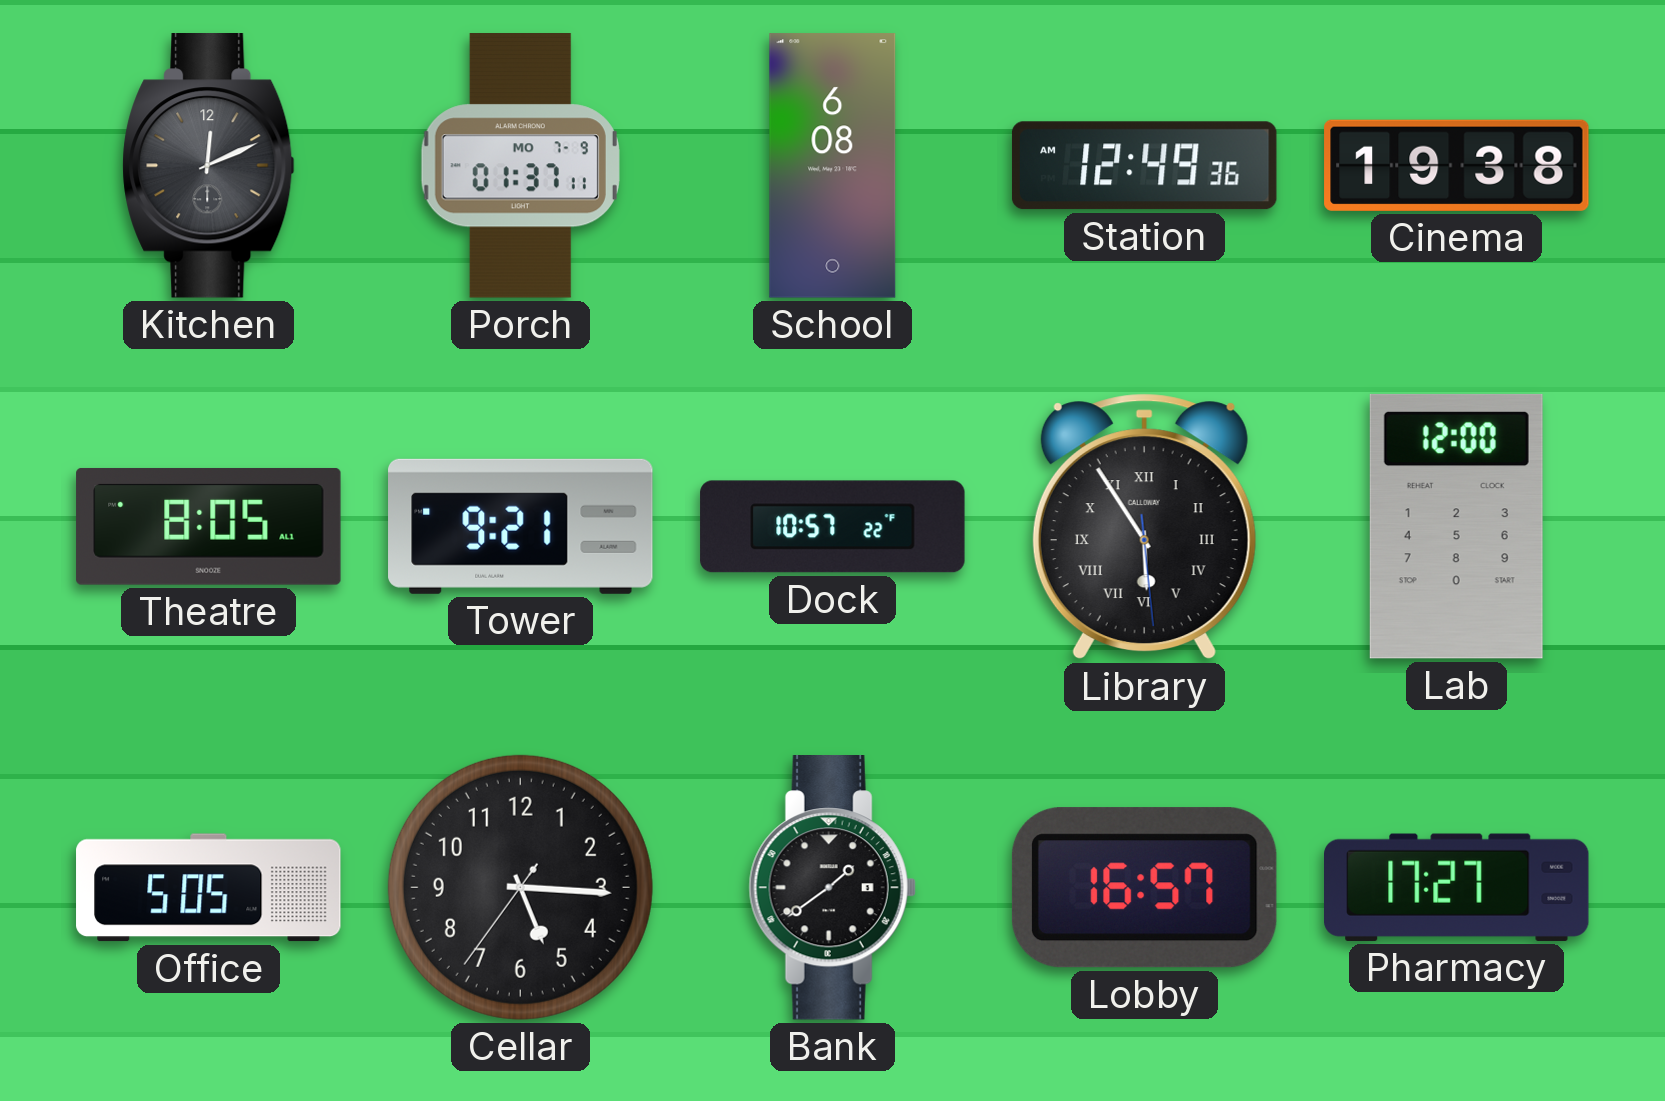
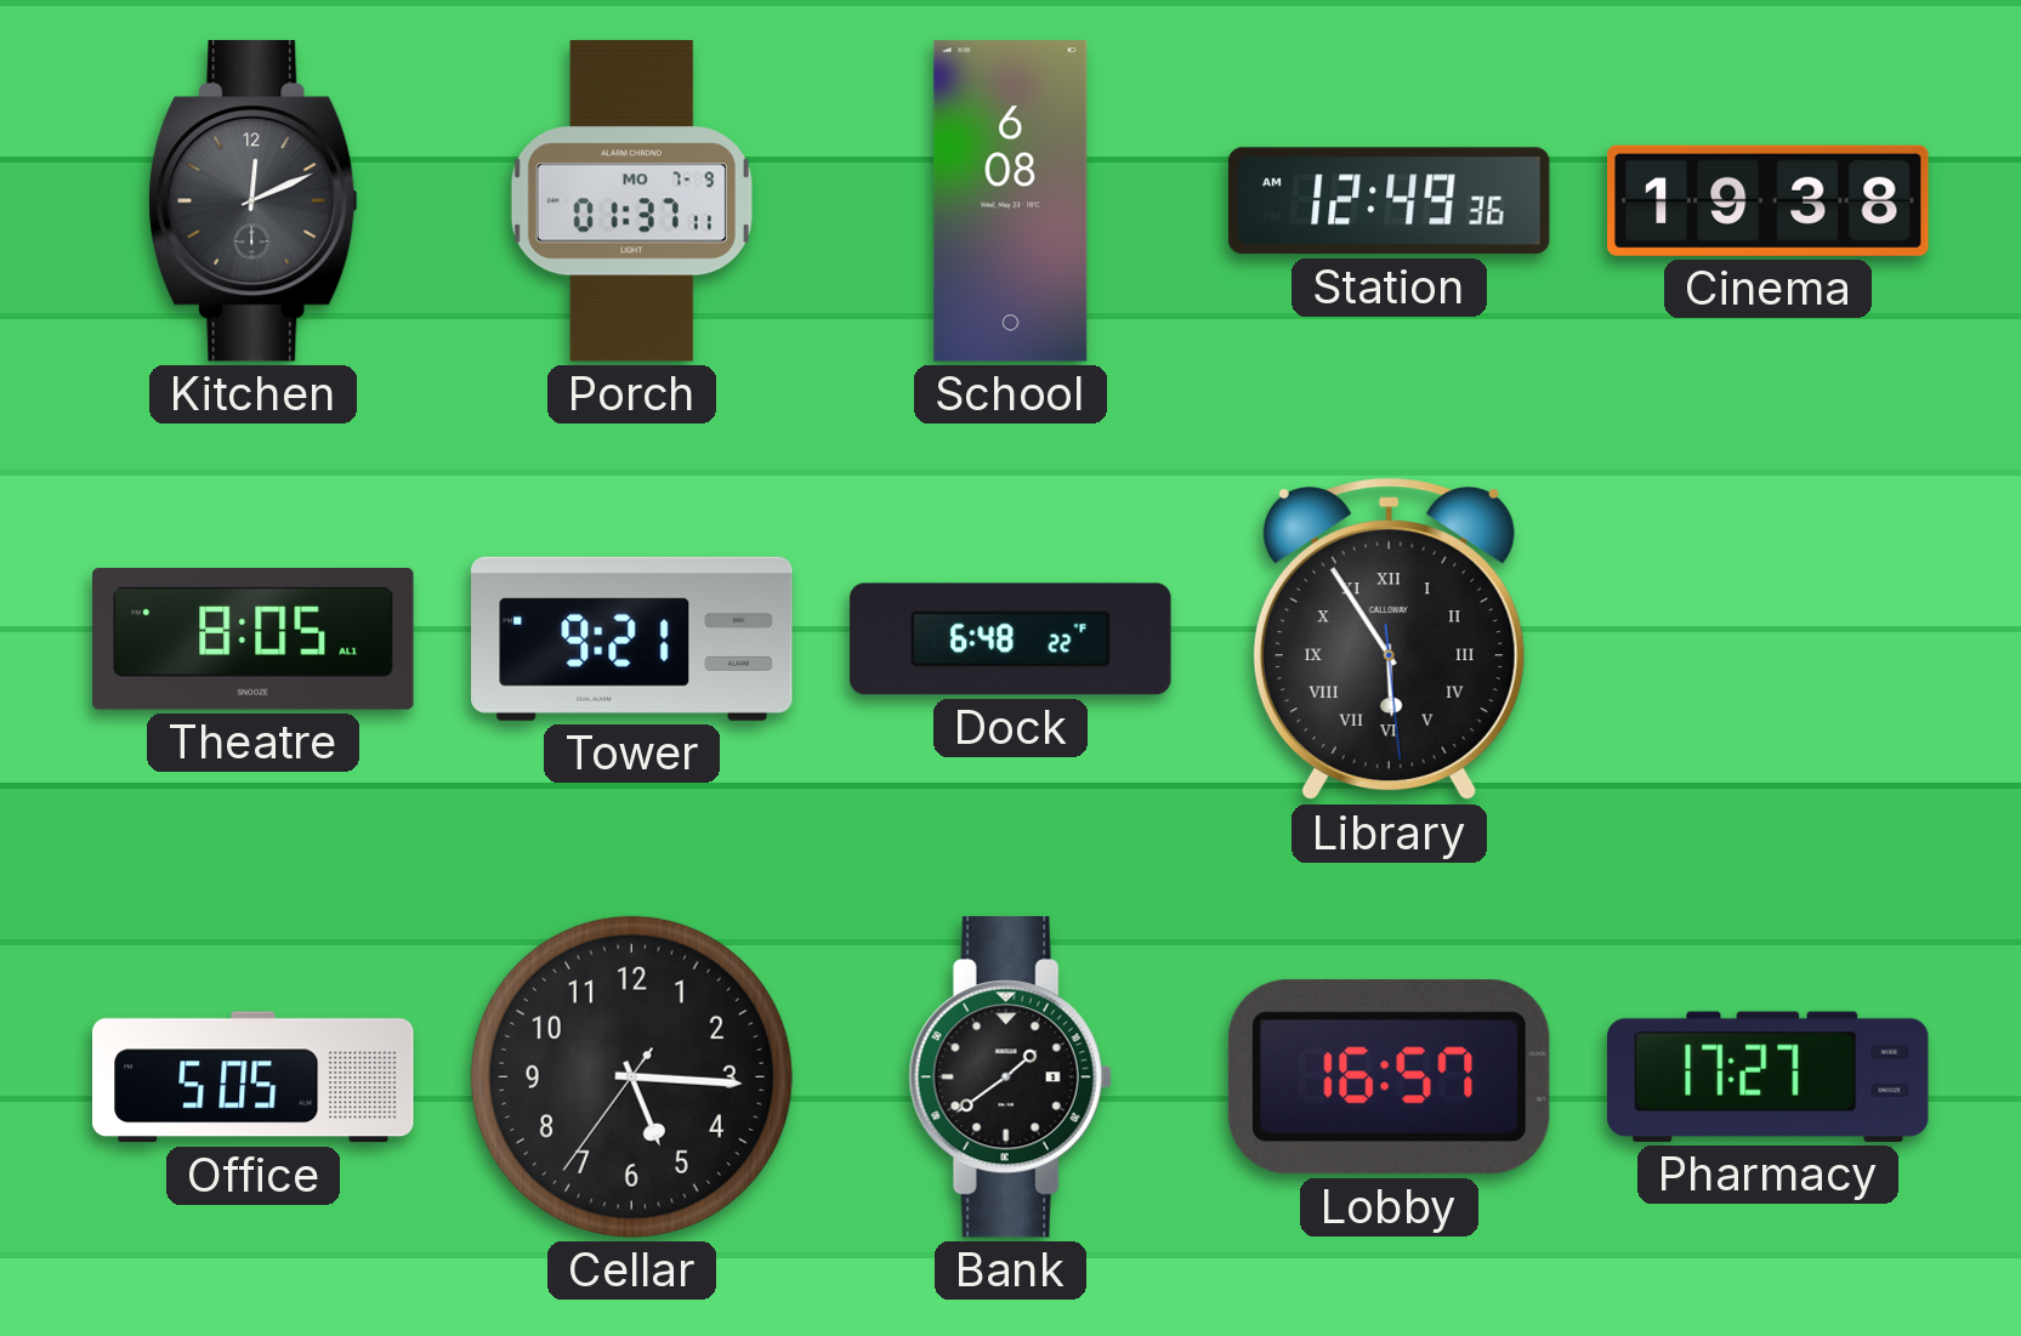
Dock: 10:57 -> 6:48
Lab: 12:00 -> none
